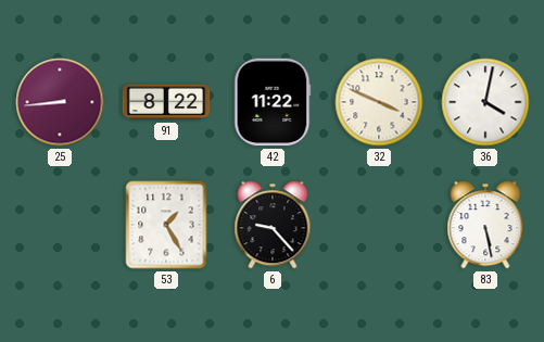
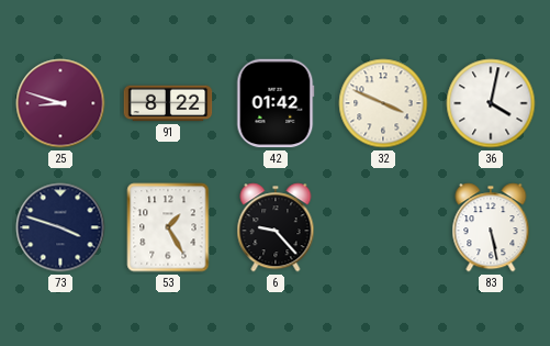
25: 8:44 -> 8:48
42: 11:22 -> 01:42
73: none -> 3:48
